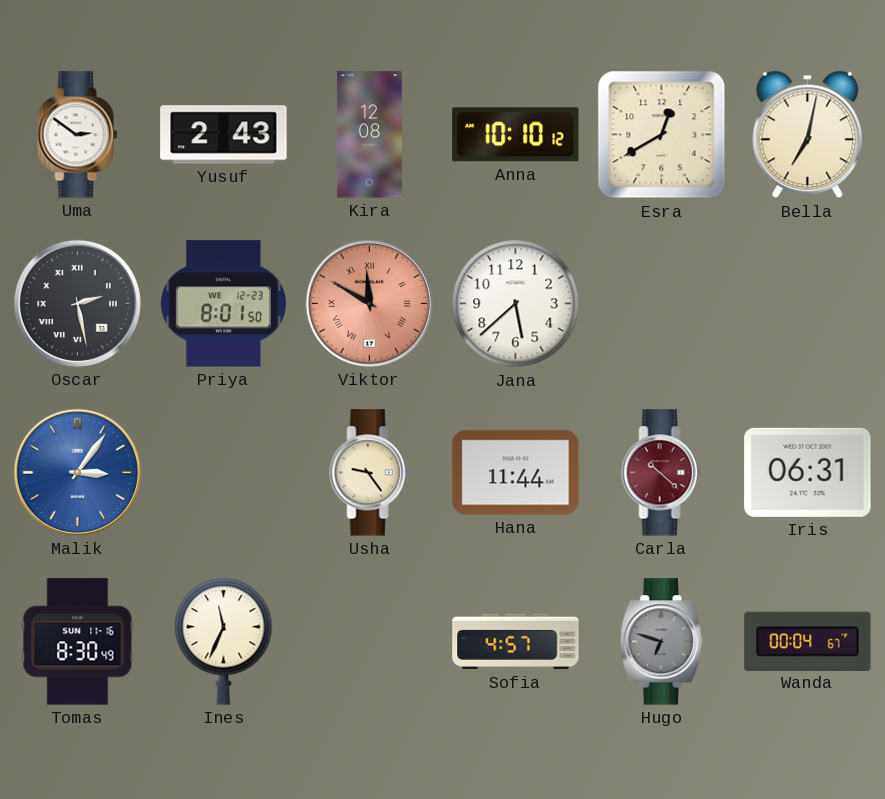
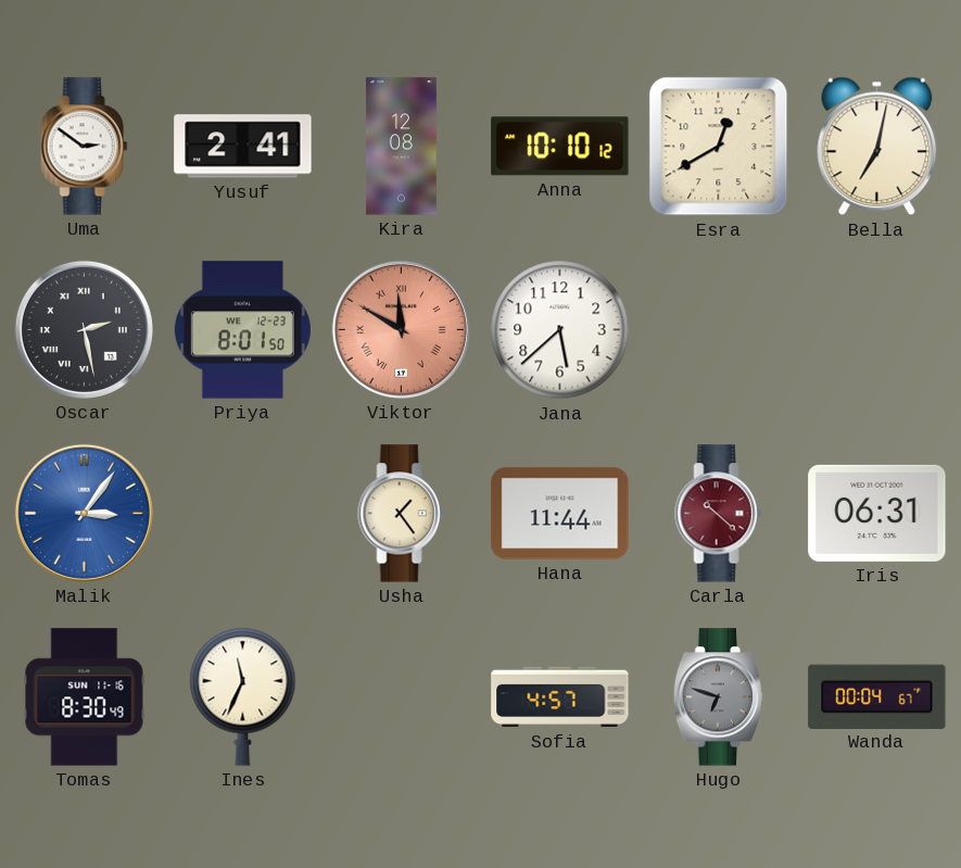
Yusuf: 2:43 -> 2:41
Usha: 9:24 -> 1:24
